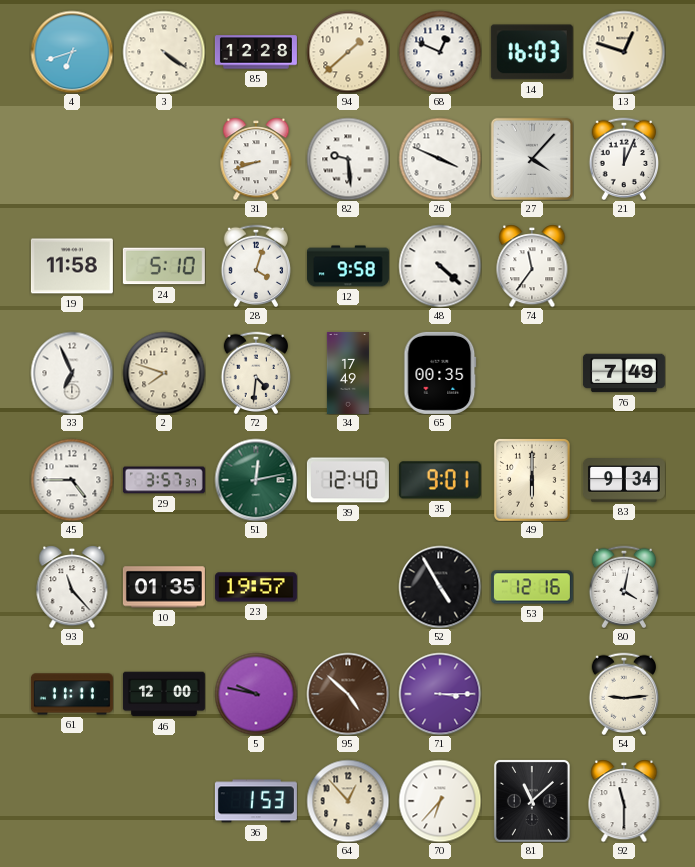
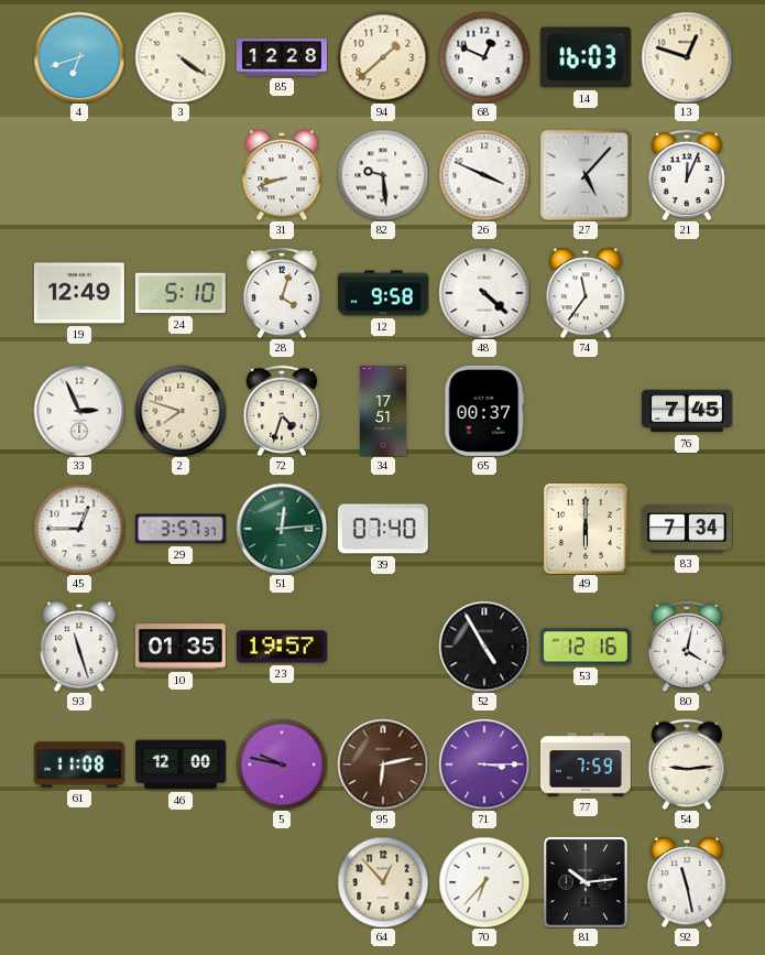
27: 4:07 -> 5:07
19: 11:58 -> 12:49
33: 6:56 -> 2:56
72: 4:31 -> 4:33
34: 17:49 -> 17:51
65: 00:35 -> 00:37
76: 7:49 -> 7:45
45: 4:45 -> 12:45
51: 12:13 -> 12:14
39: 12:40 -> 07:40
35: 9:01 -> none
83: 9:34 -> 7:34
93: 11:23 -> 11:27
61: 11:11 -> 11:08
95: 4:52 -> 6:13
77: none -> 7:59
36: 1:53 -> none
81: 11:08 -> 10:14
92: 11:30 -> 11:28
